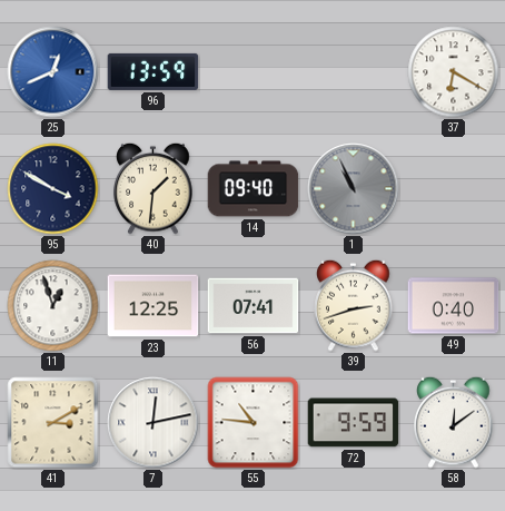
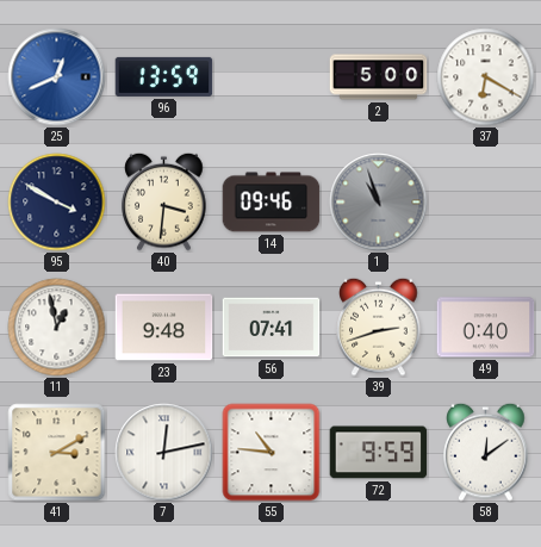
2: none -> 5:00
40: 1:31 -> 3:31
14: 09:40 -> 09:46
1: 10:56 -> 10:57
11: 12:57 -> 12:58
23: 12:25 -> 9:48
